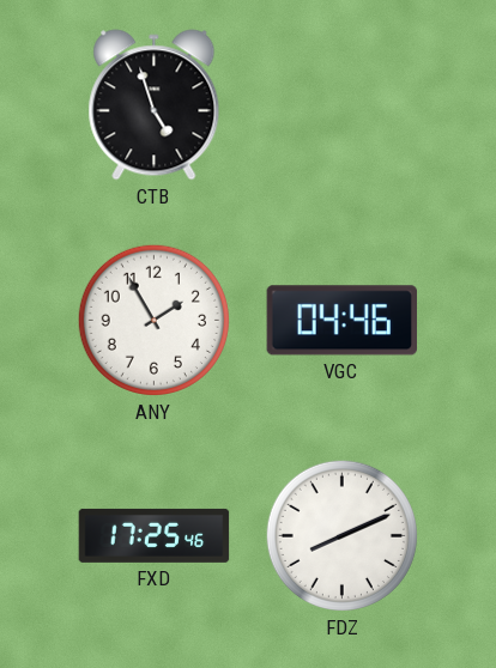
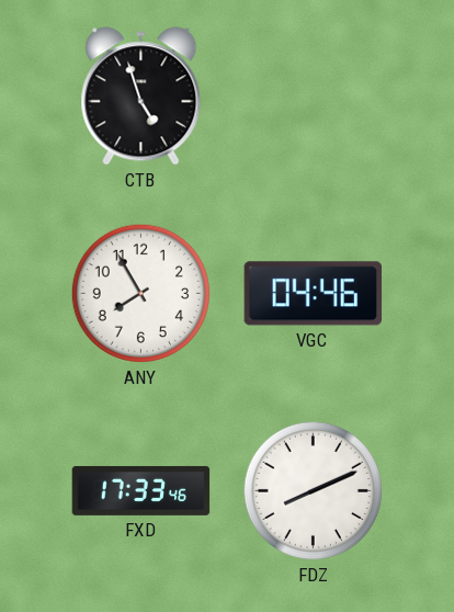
ANY: 1:55 -> 7:55
FXD: 17:25 -> 17:33
